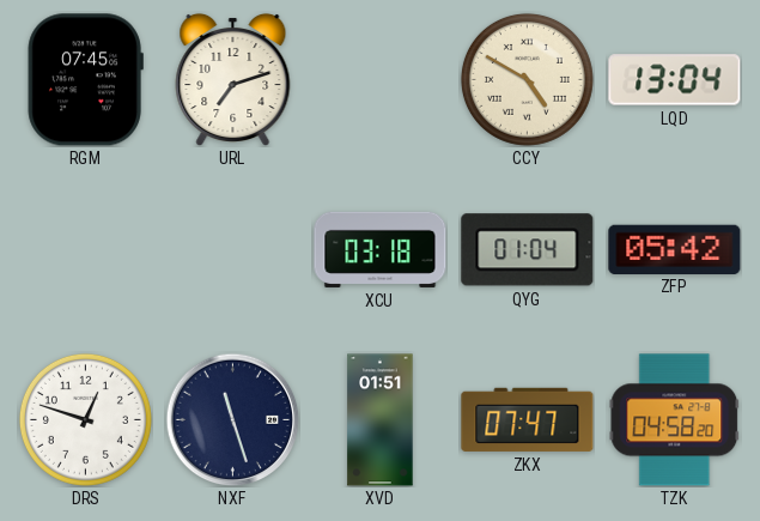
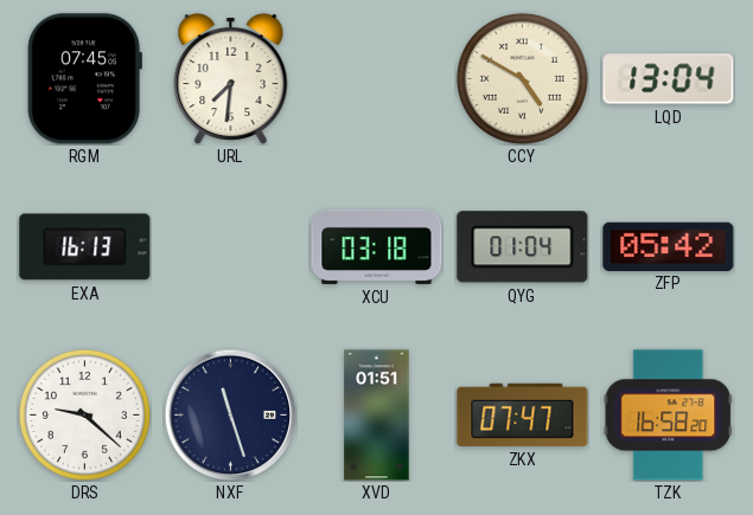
URL: 7:12 -> 7:31
EXA: none -> 16:13
DRS: 12:48 -> 9:22
TZK: 04:58 -> 16:58
